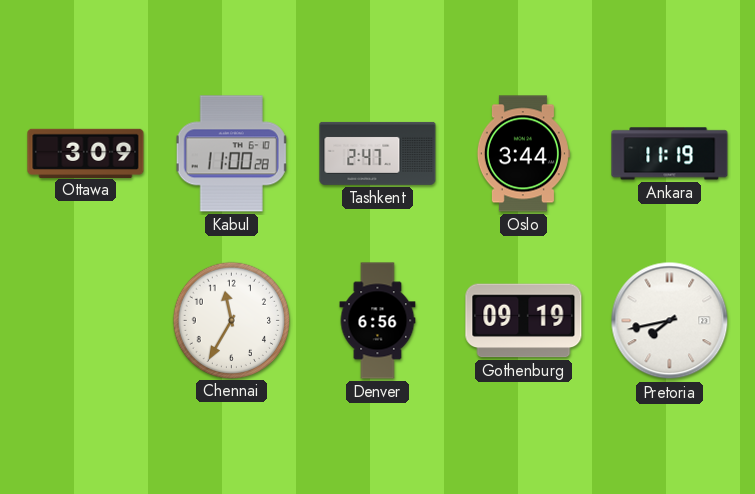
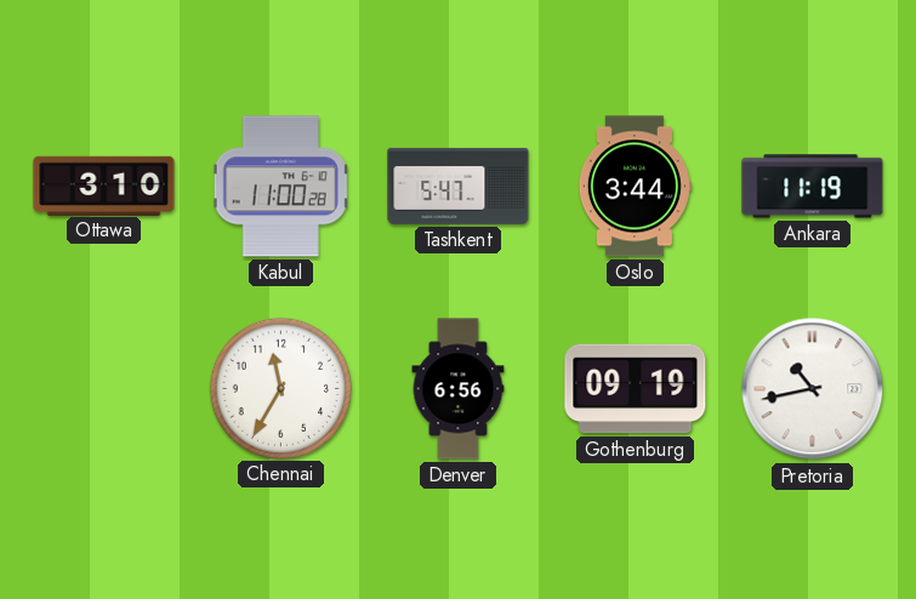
Ottawa: 3:09 -> 3:10
Tashkent: 2:47 -> 5:47
Pretoria: 7:43 -> 10:43
